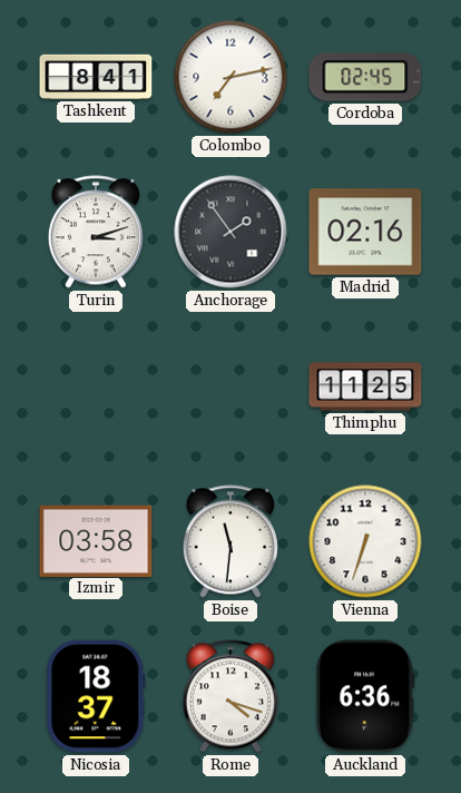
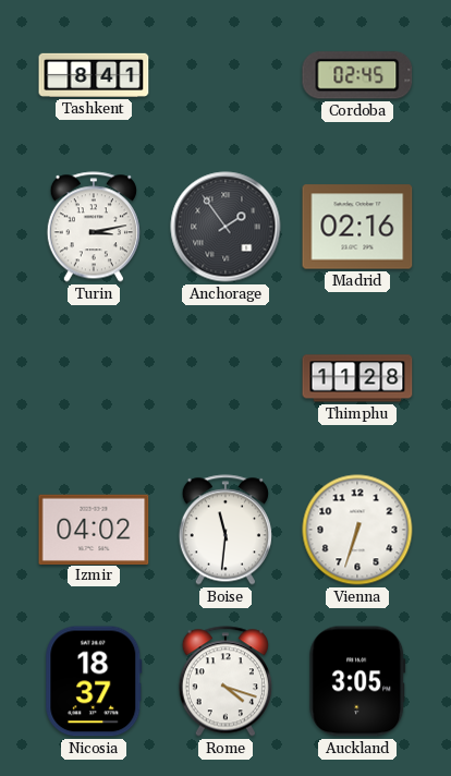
Colombo: 7:13 -> none
Turin: 3:12 -> 3:13
Thimphu: 11:25 -> 11:28
Izmir: 03:58 -> 04:02
Auckland: 6:36 -> 3:05
